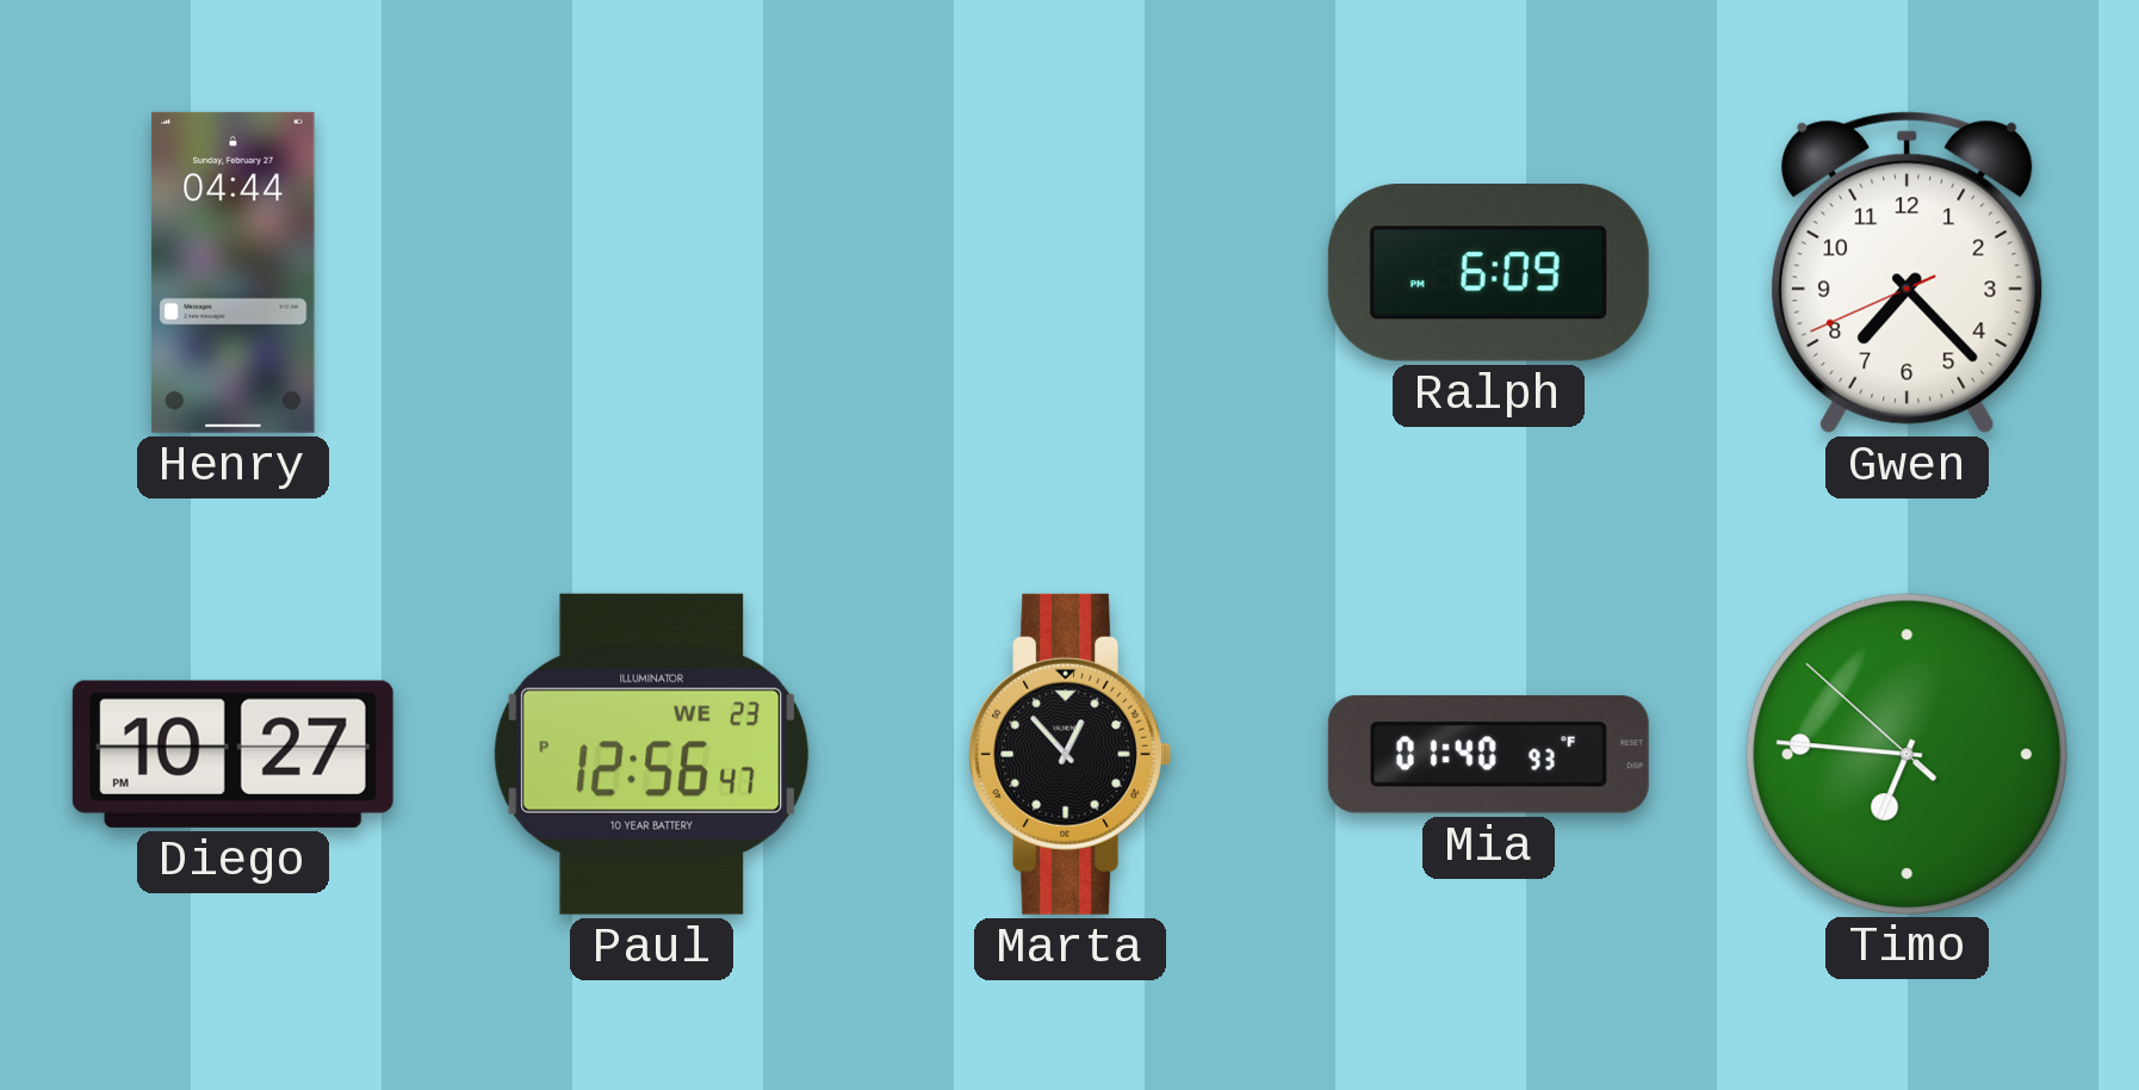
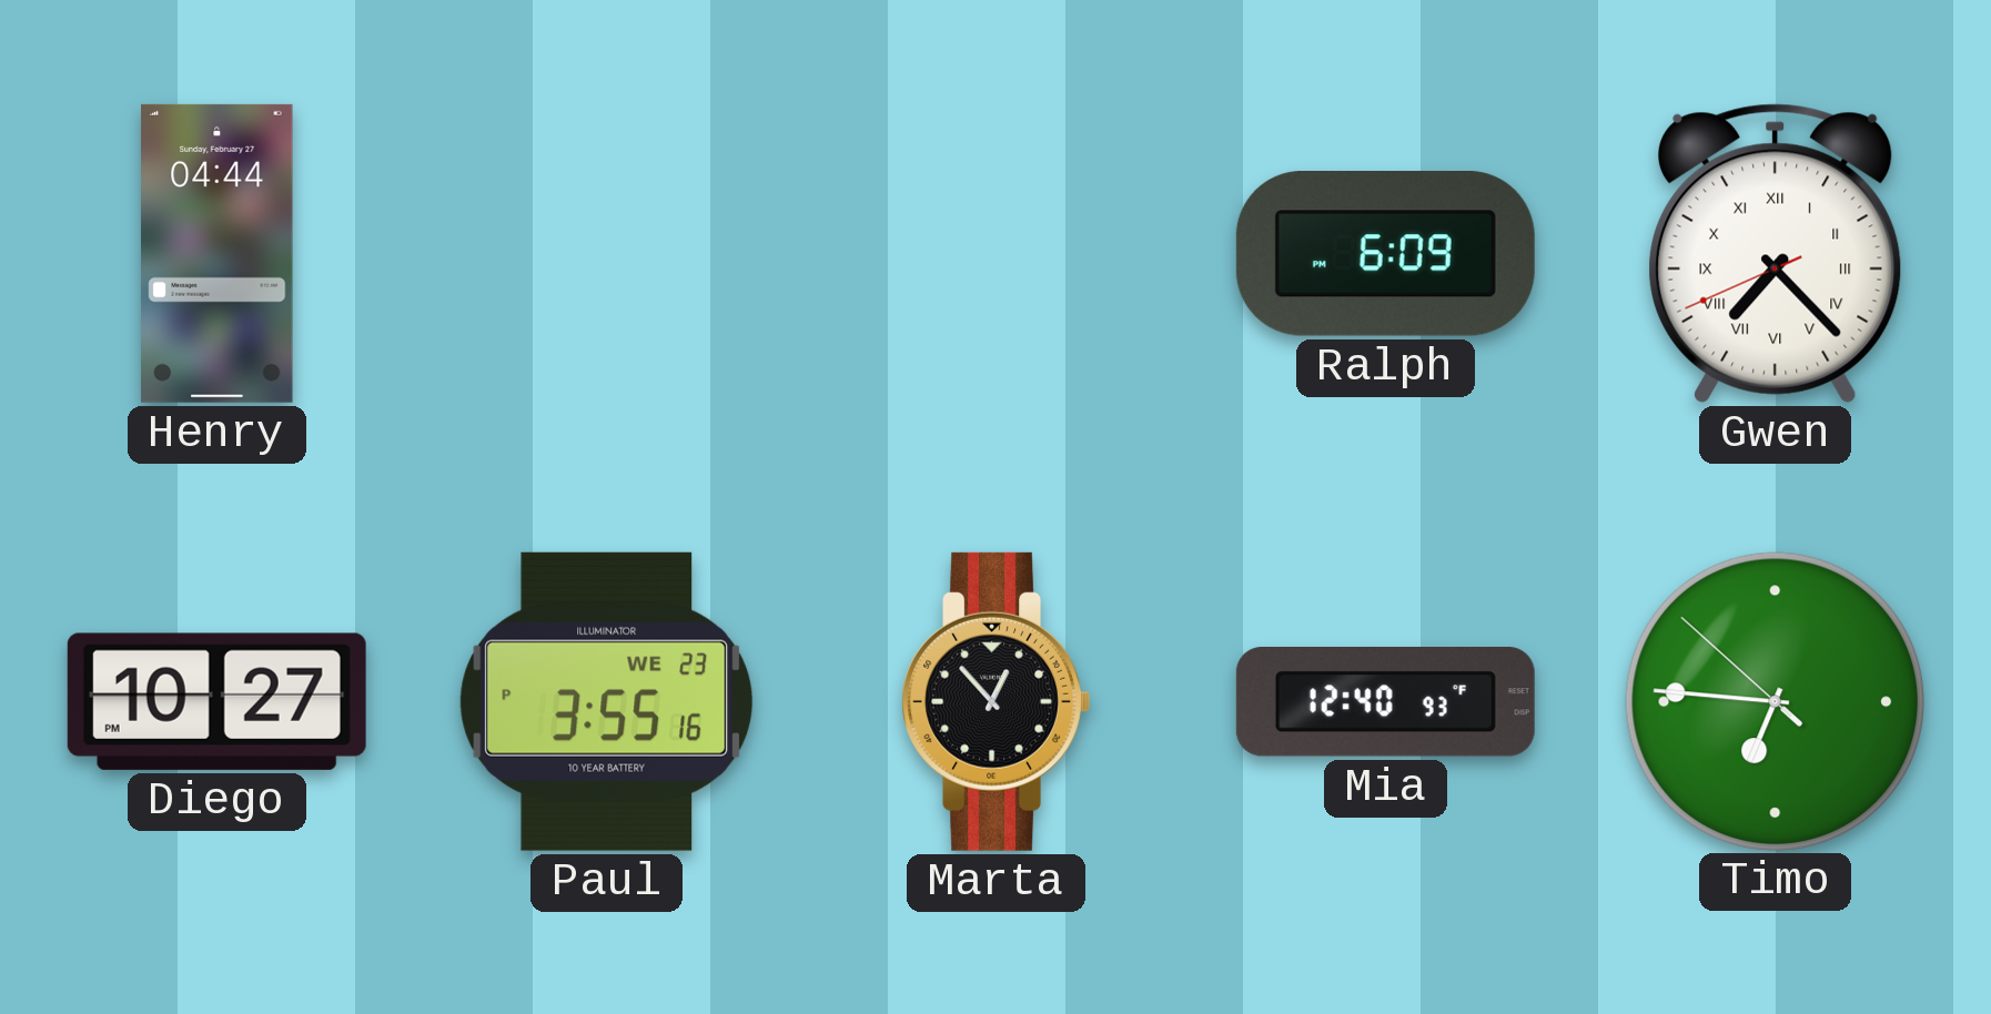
Gwen numerals: Arabic -> Roman
Paul: 12:56 -> 3:55
Mia: 01:40 -> 12:40
